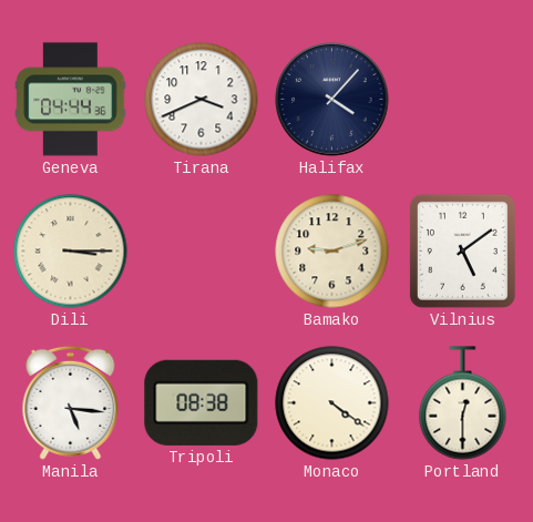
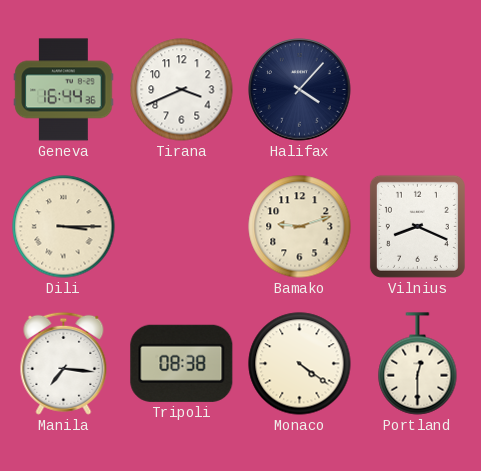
Geneva: 04:44 -> 16:44
Vilnius: 5:09 -> 8:19
Manila: 5:16 -> 7:16
